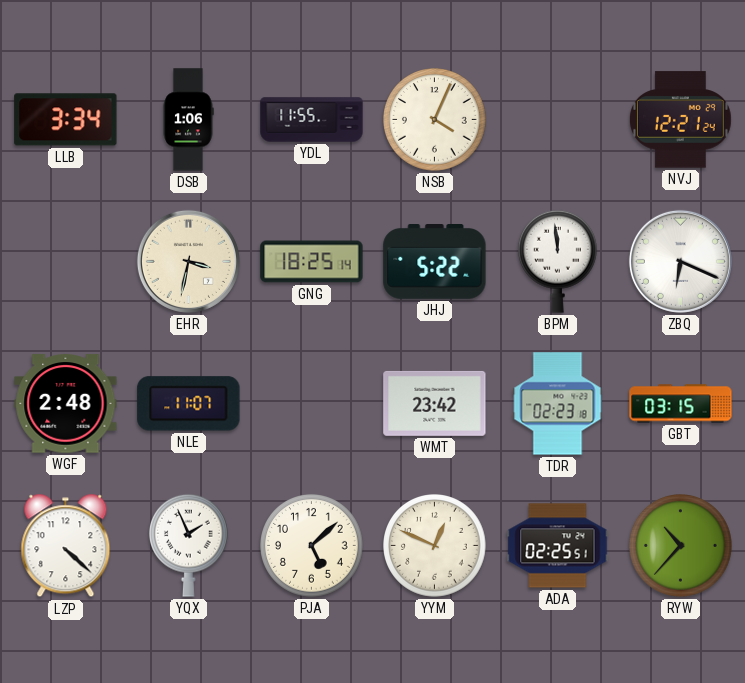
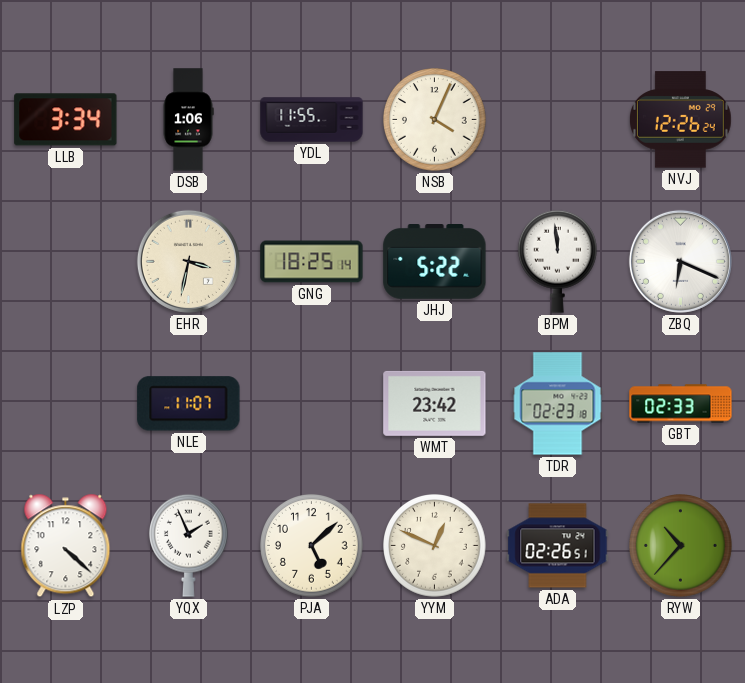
NVJ: 12:21 -> 12:26
WGF: 2:48 -> none
GBT: 03:15 -> 02:33
ADA: 02:25 -> 02:26
